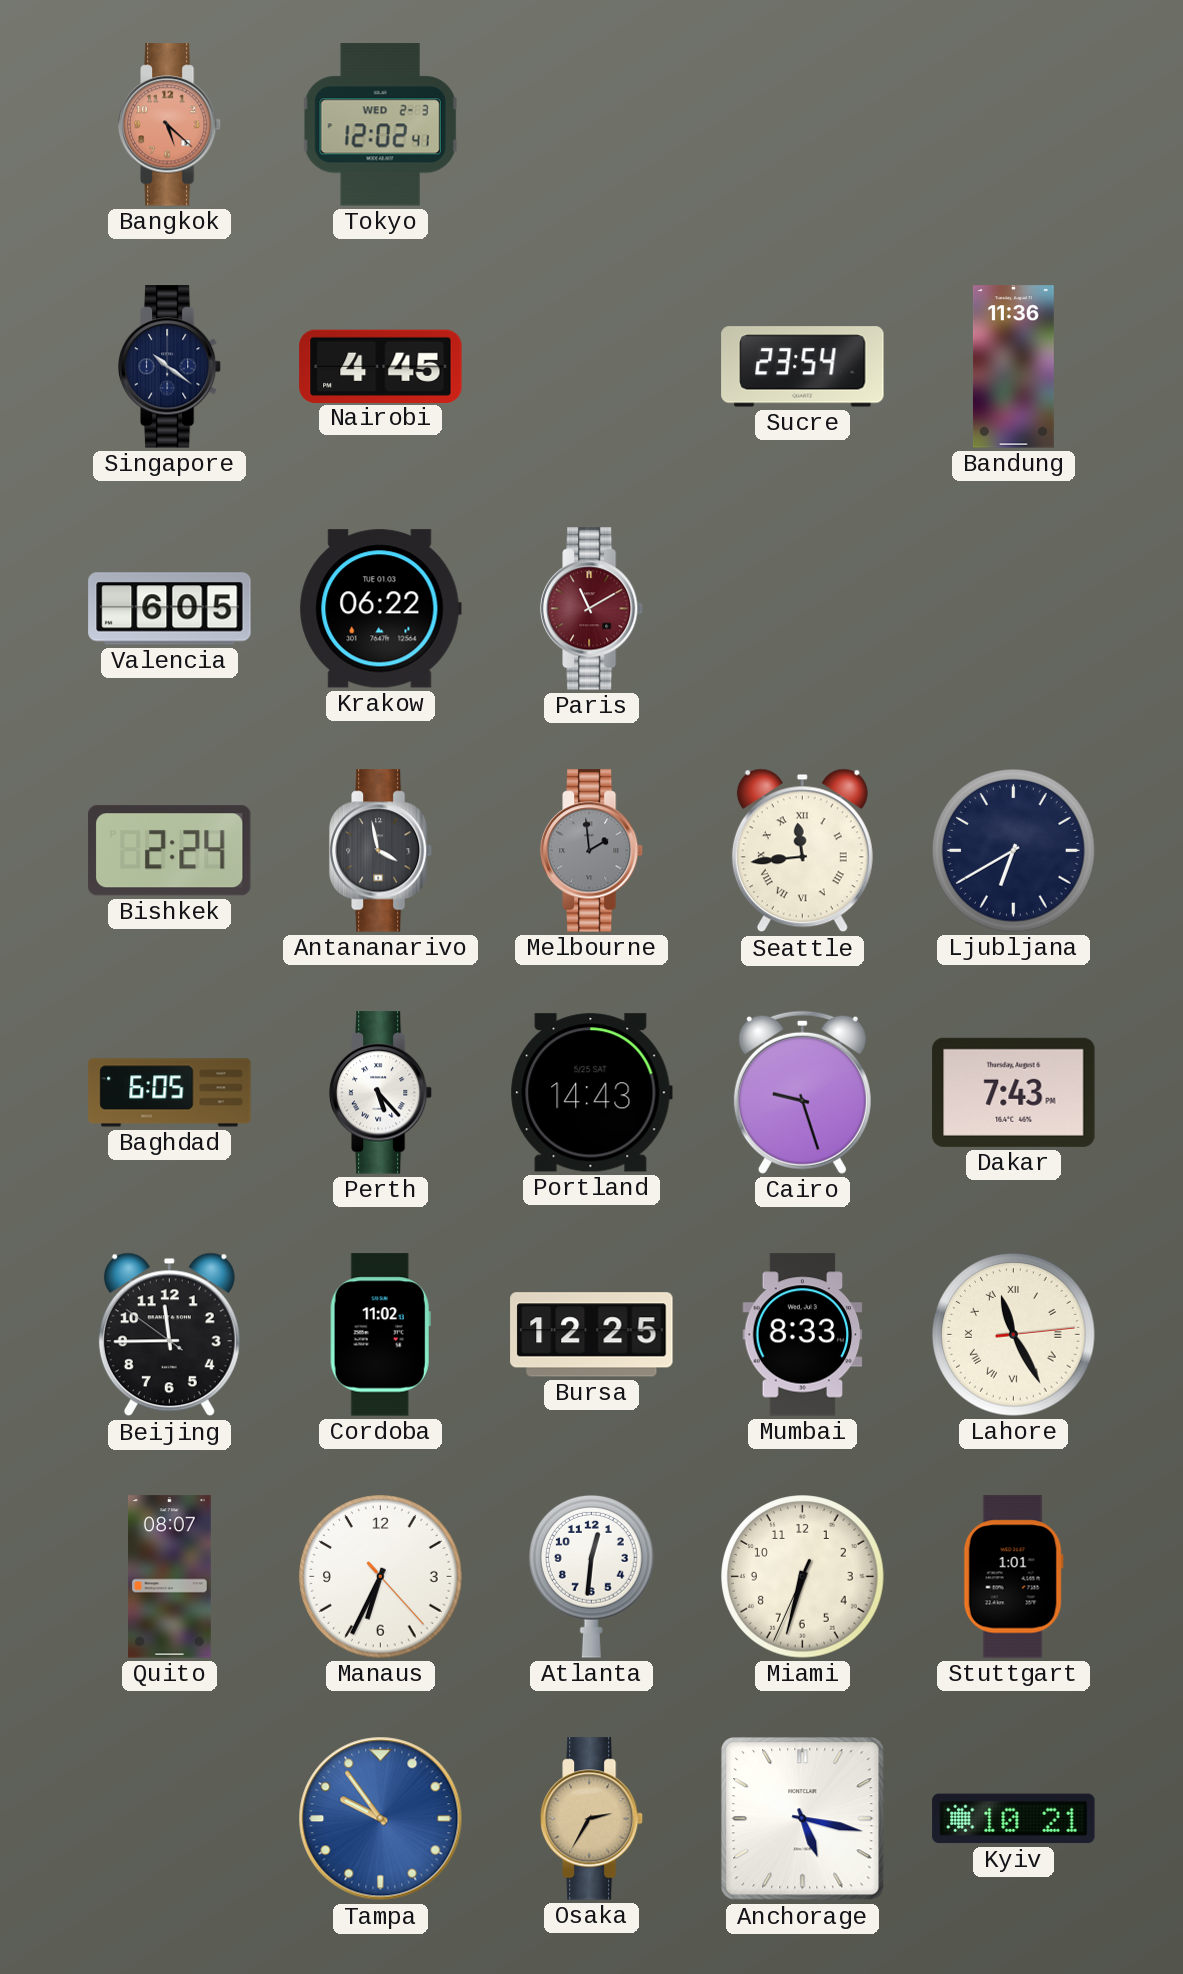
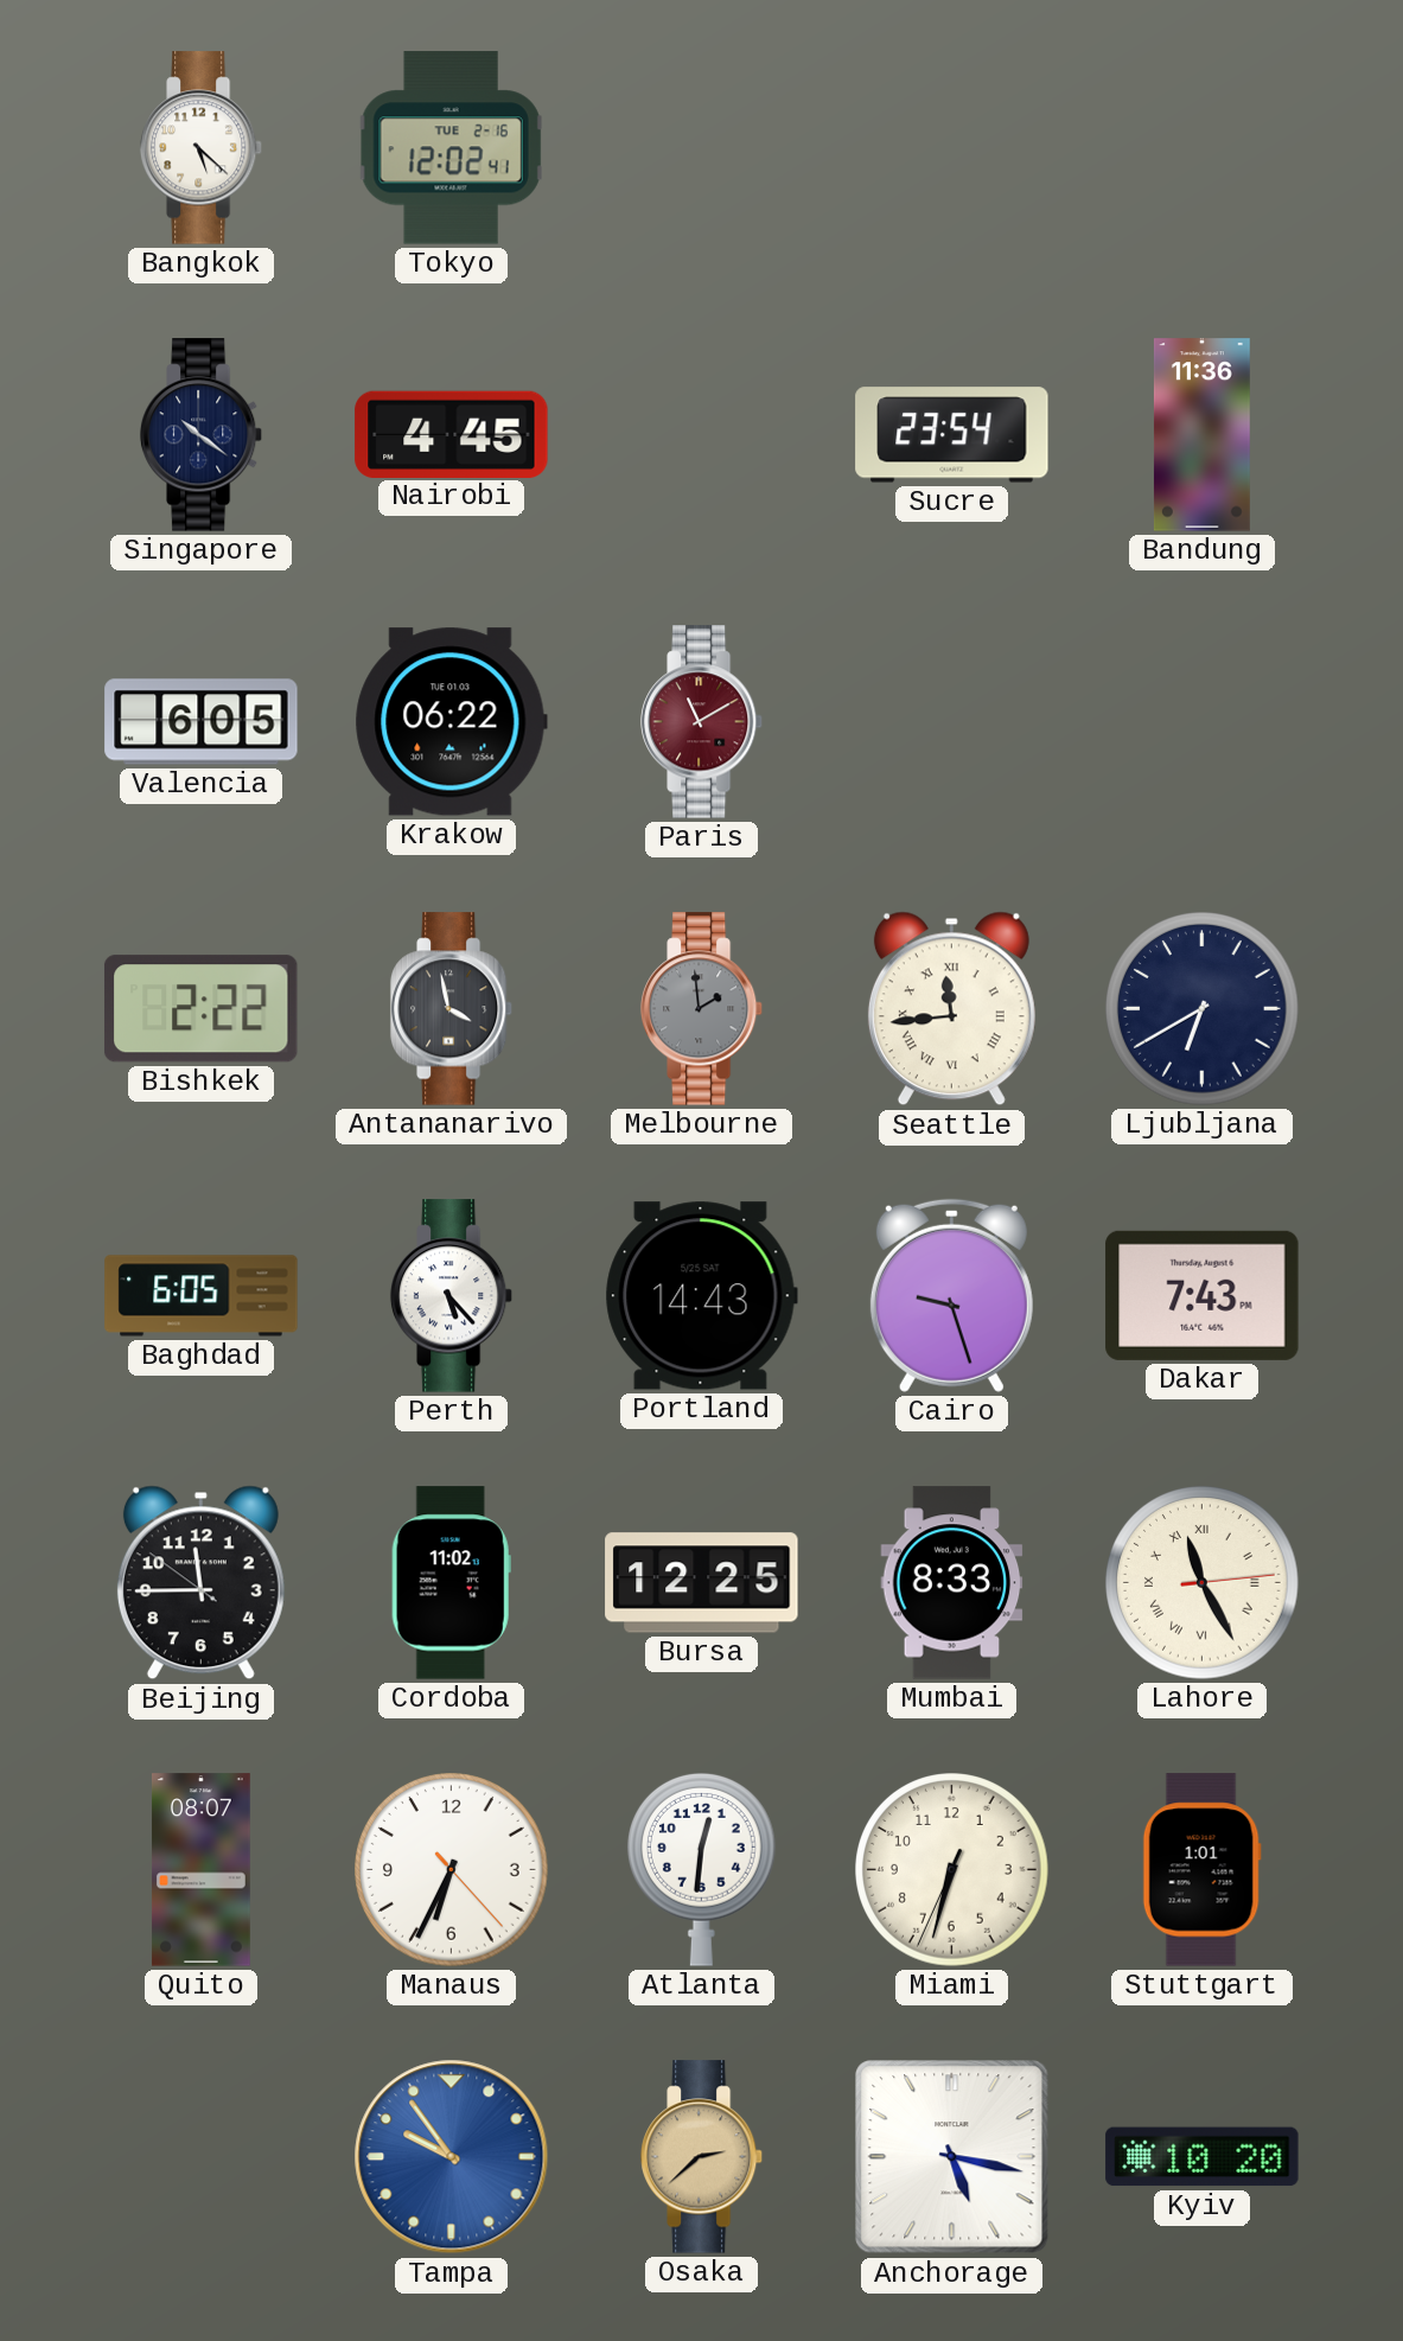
Bangkok dial: salmon -> white
Tokyo date: WED 2-3 -> TUE 2-16
Bishkek: 2:24 -> 2:22
Osaka: 2:35 -> 2:38
Kyiv: 10:21 -> 10:20
